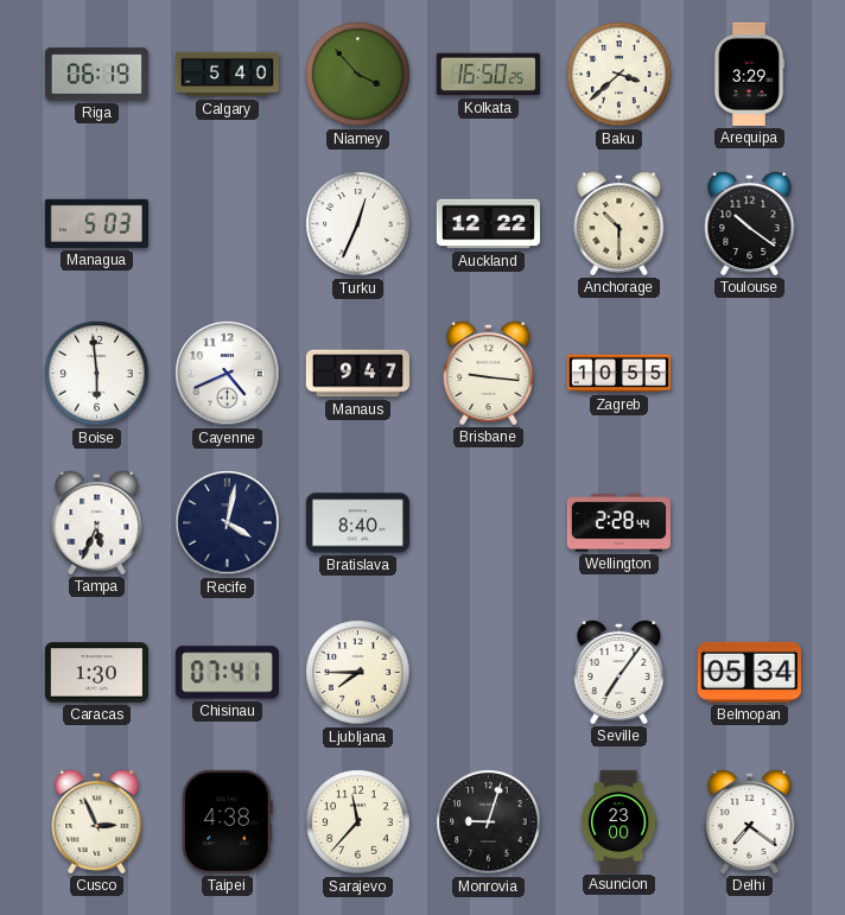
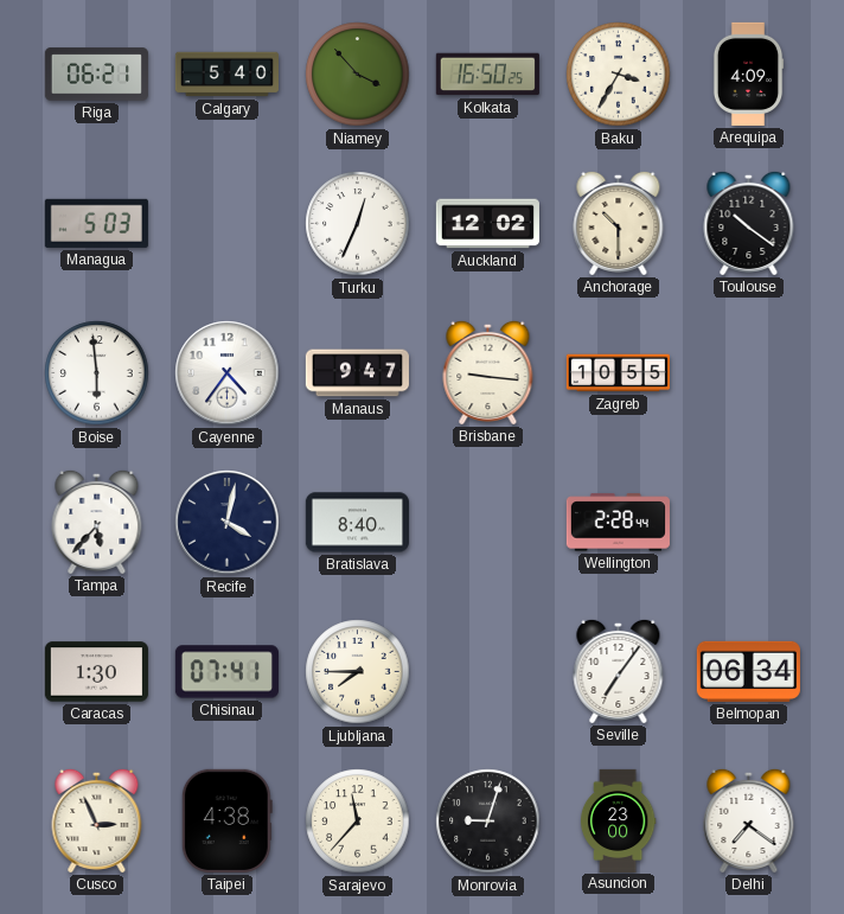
Riga: 06:19 -> 06:21
Baku: 3:38 -> 3:35
Arequipa: 3:29 -> 4:09
Auckland: 12:22 -> 12:02
Cayenne: 4:41 -> 4:36
Tampa: 5:34 -> 5:37
Belmopan: 05:34 -> 06:34
